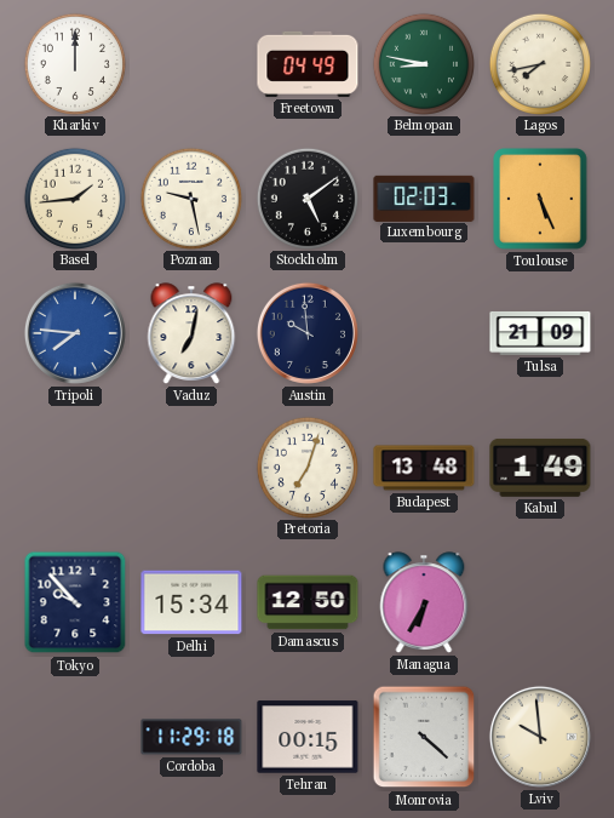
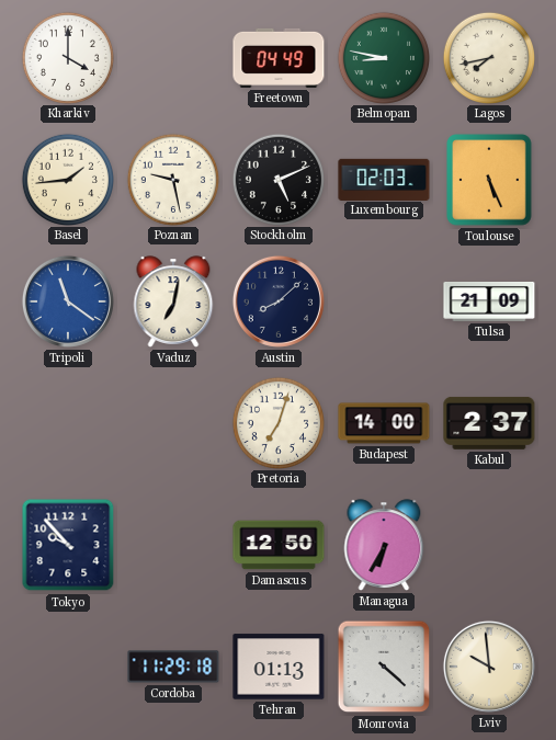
Kharkiv: 12:00 -> 4:00
Stockholm: 5:09 -> 5:11
Tripoli: 7:46 -> 11:21
Austin: 9:59 -> 8:08
Budapest: 13:48 -> 14:00
Kabul: 1:49 -> 2:37
Delhi: 15:34 -> none
Tehran: 00:15 -> 01:13
